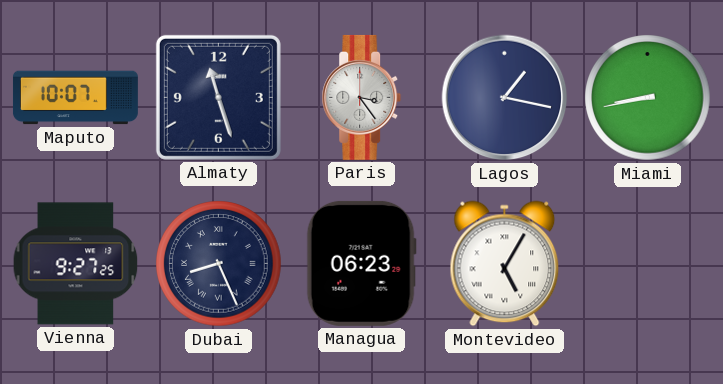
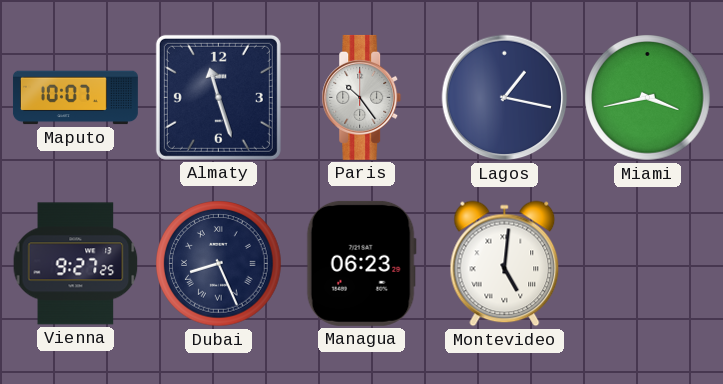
Paris: 3:24 -> 10:24
Miami: 8:43 -> 3:43
Montevideo: 5:05 -> 5:01
